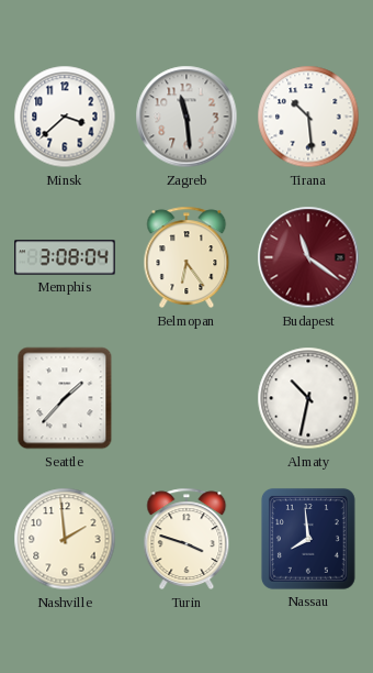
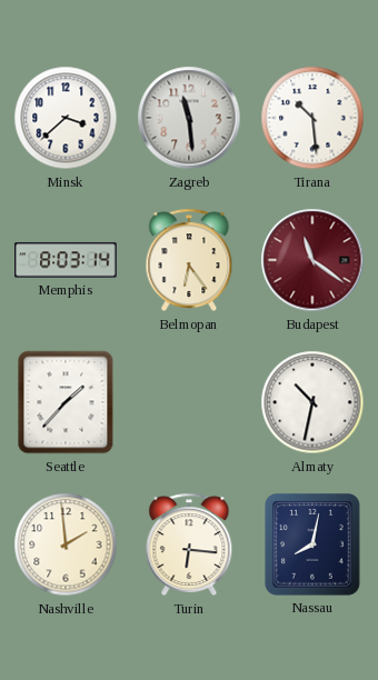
Memphis: 3:08 -> 8:03
Turin: 3:48 -> 6:16
Nassau: 7:59 -> 8:02
